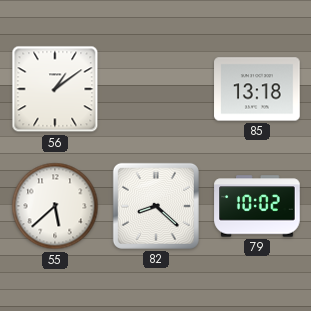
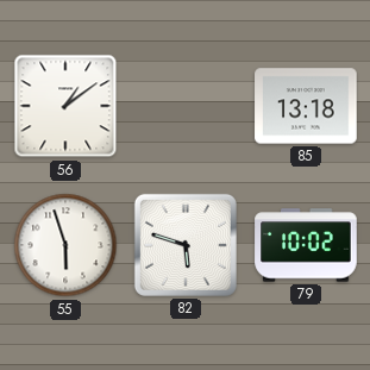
55: 5:38 -> 5:57
82: 8:22 -> 5:48
